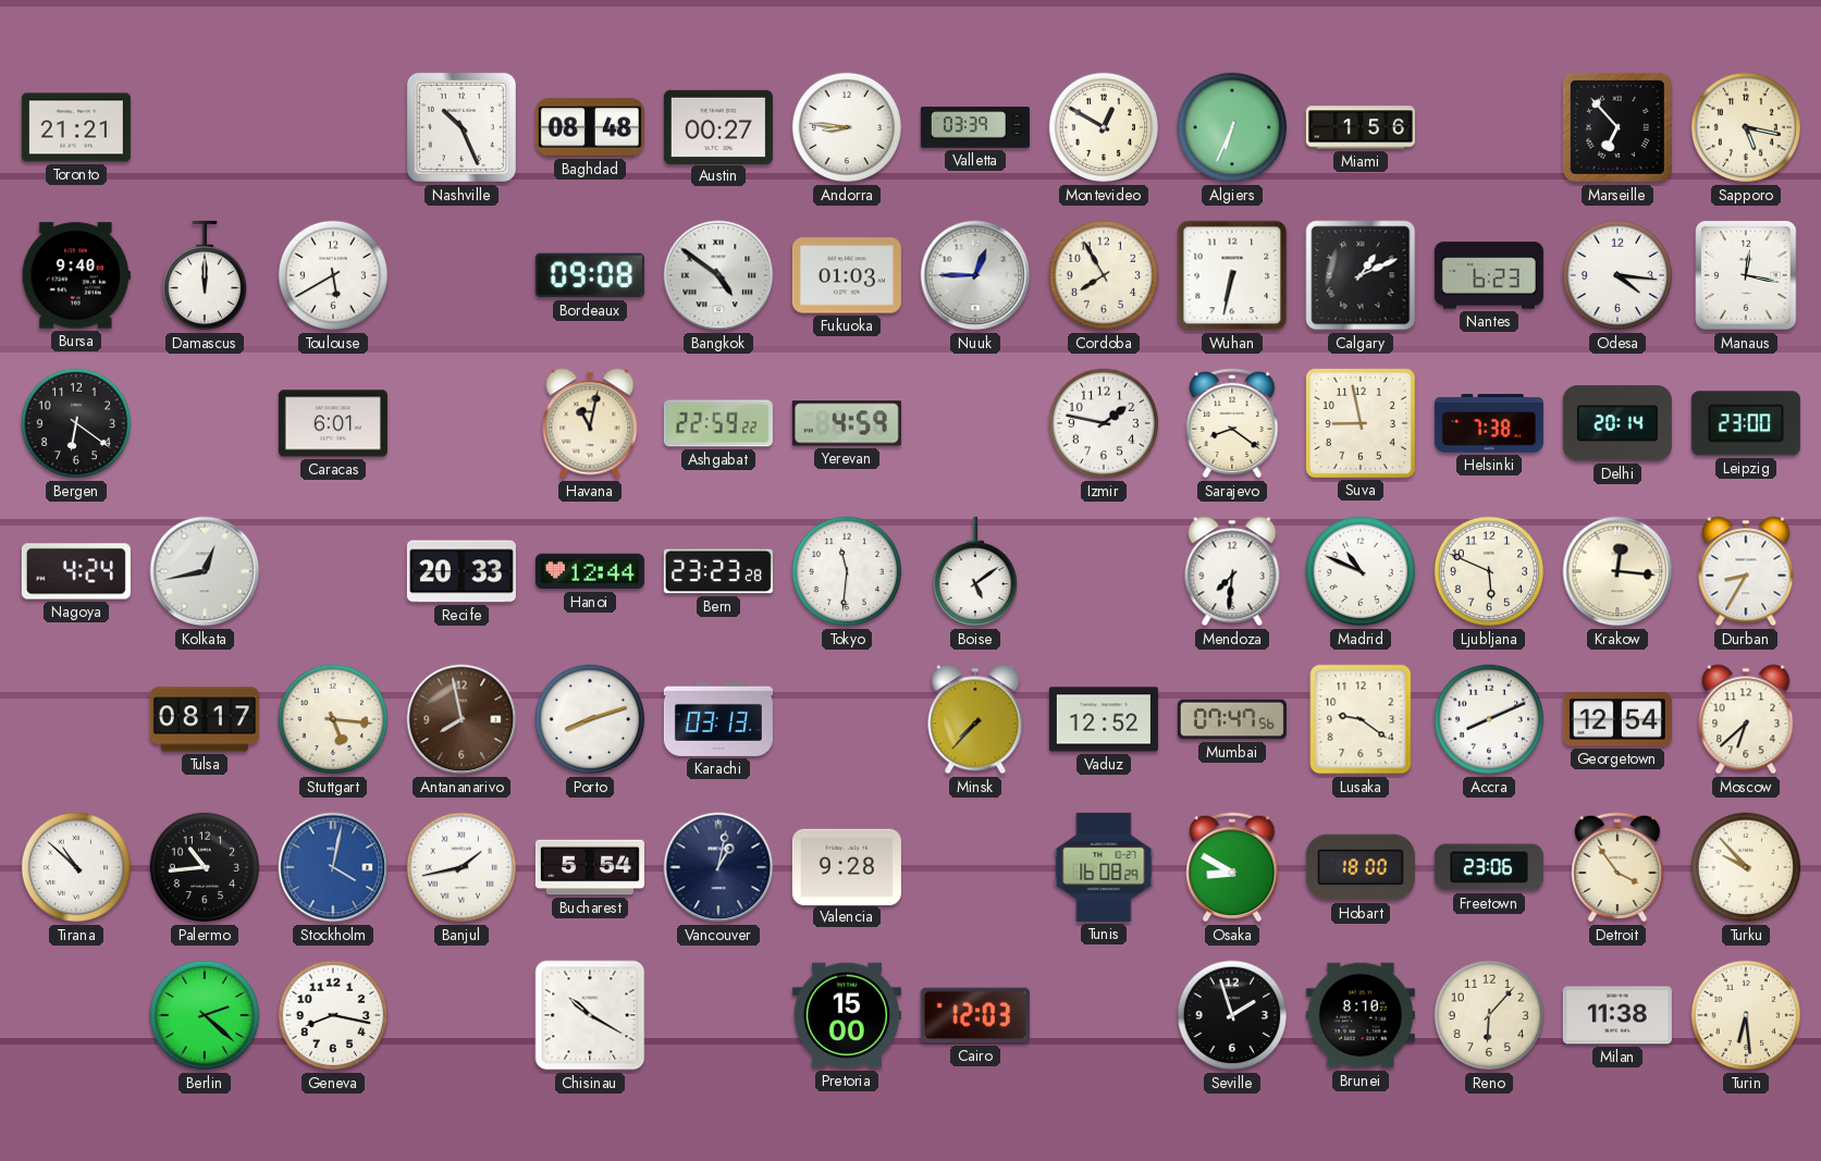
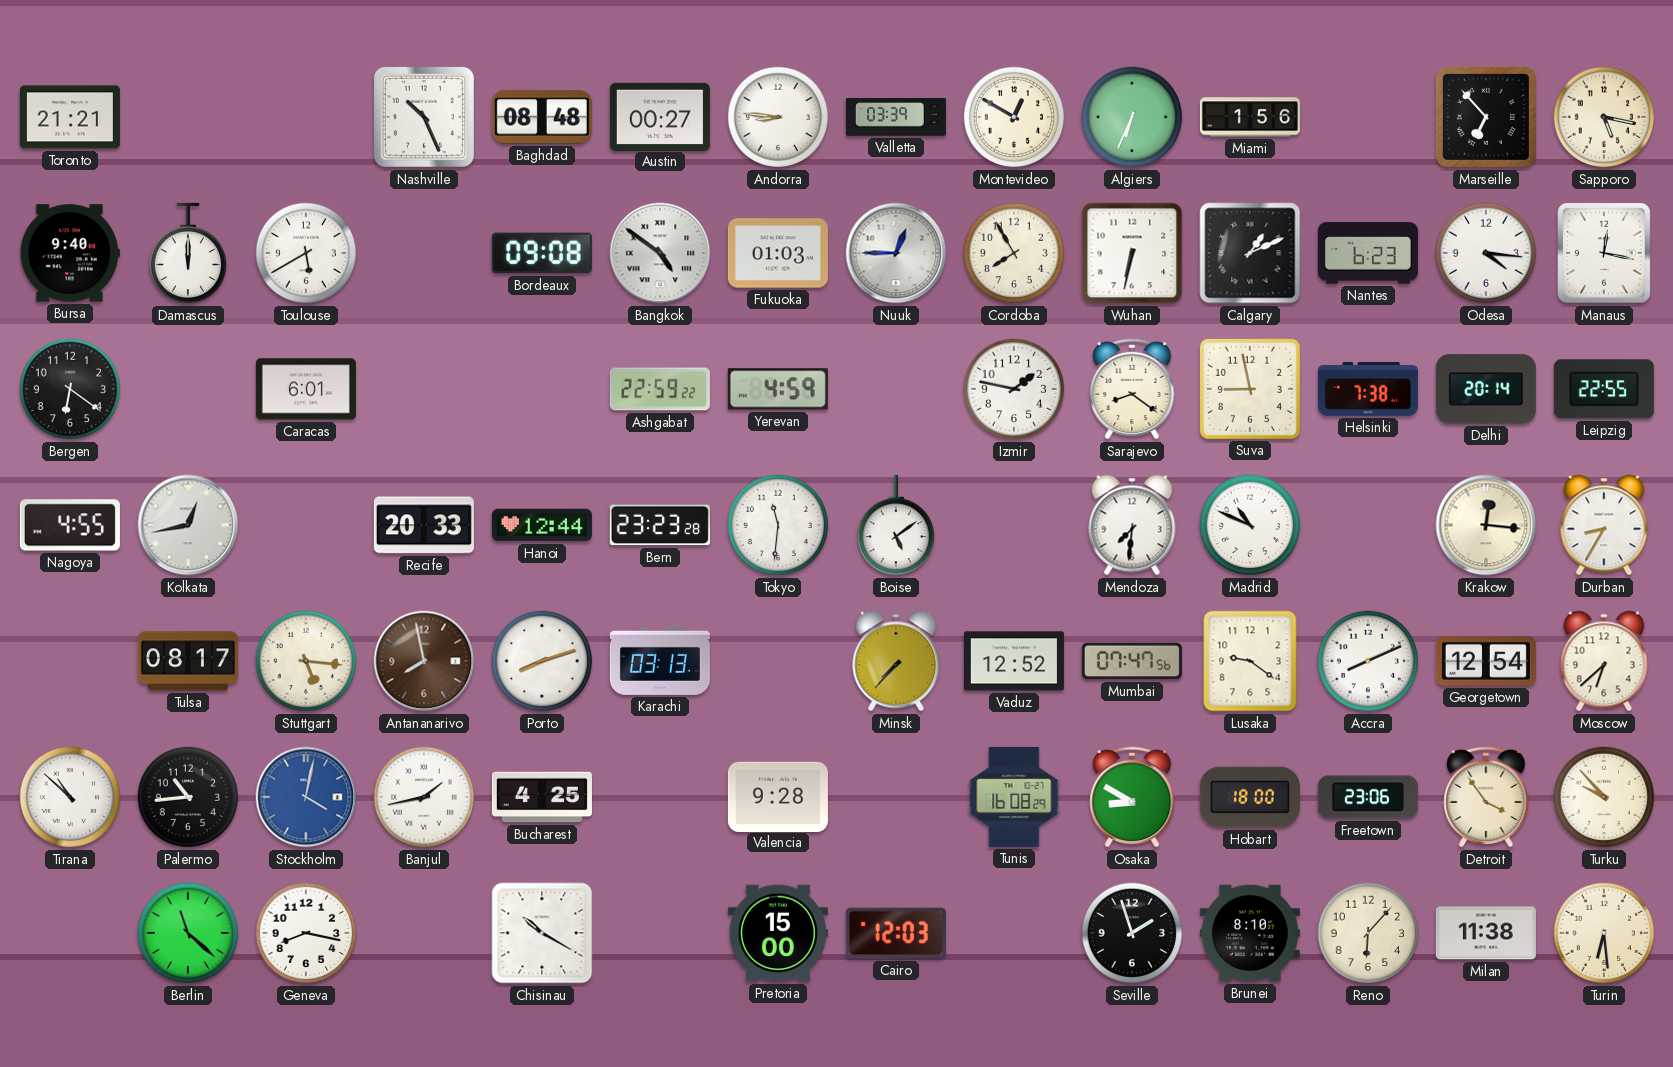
Havana: 11:02 -> none
Leipzig: 23:00 -> 22:55
Nagoya: 4:24 -> 4:55
Ljubljana: 5:49 -> none
Bucharest: 5:54 -> 4:25
Vancouver: 1:02 -> none
Berlin: 2:22 -> 11:22
